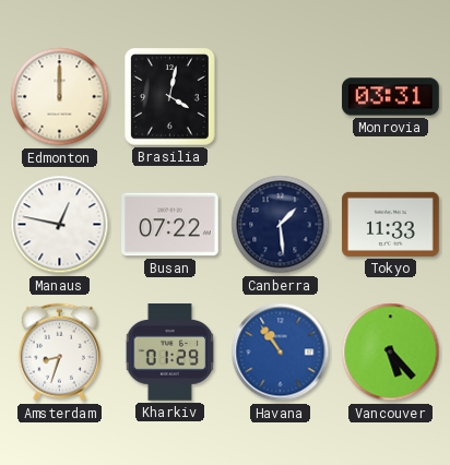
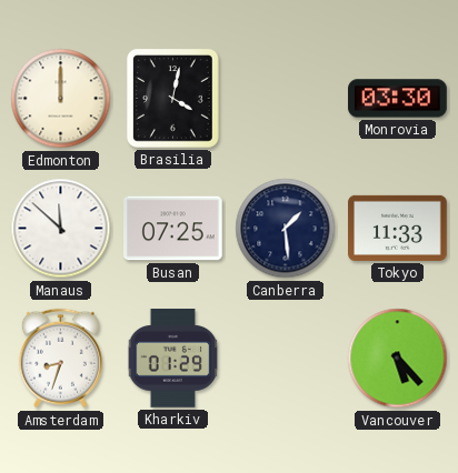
Monrovia: 03:31 -> 03:30
Manaus: 12:47 -> 11:52
Busan: 07:22 -> 07:25
Havana: 10:54 -> none
